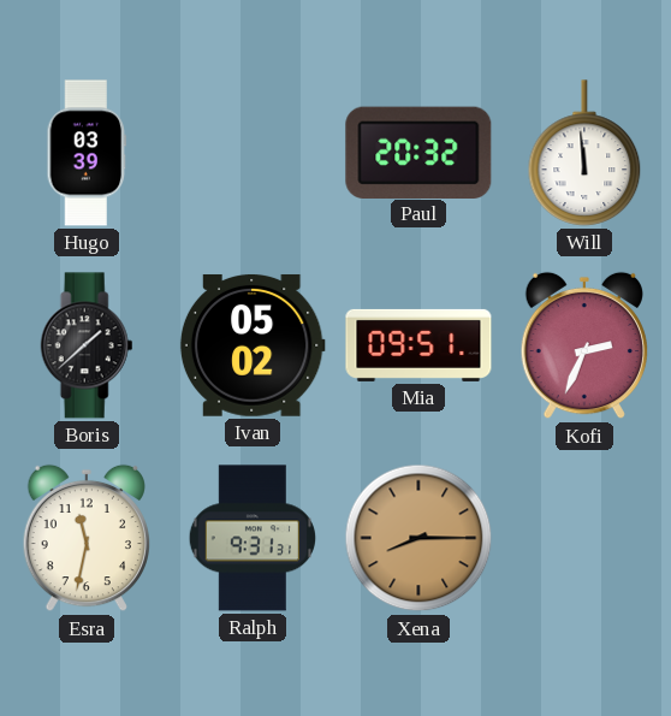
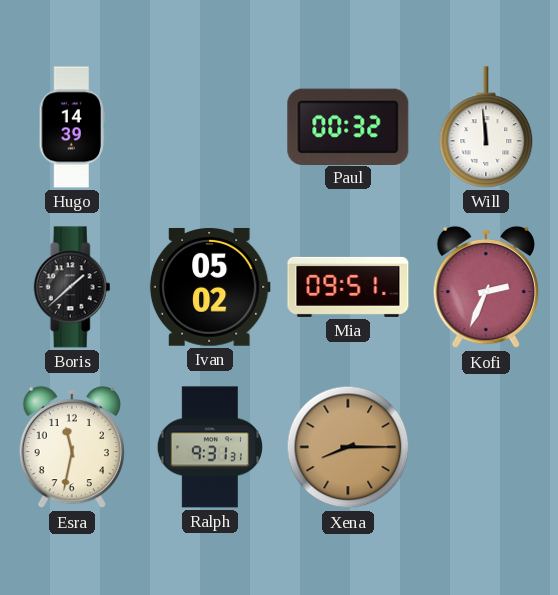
Hugo: 03:39 -> 14:39
Paul: 20:32 -> 00:32
